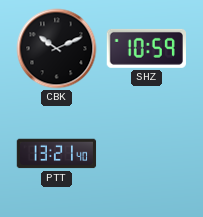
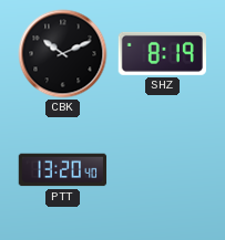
SHZ: 10:59 -> 8:19
PTT: 13:21 -> 13:20
